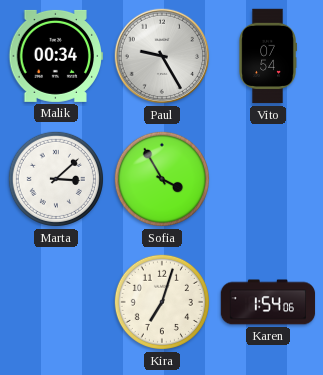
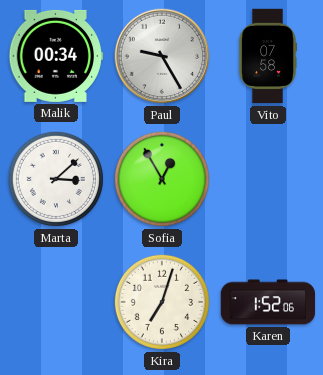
Vito: 07:54 -> 07:58
Sofia: 3:55 -> 12:55
Karen: 1:54 -> 1:52
